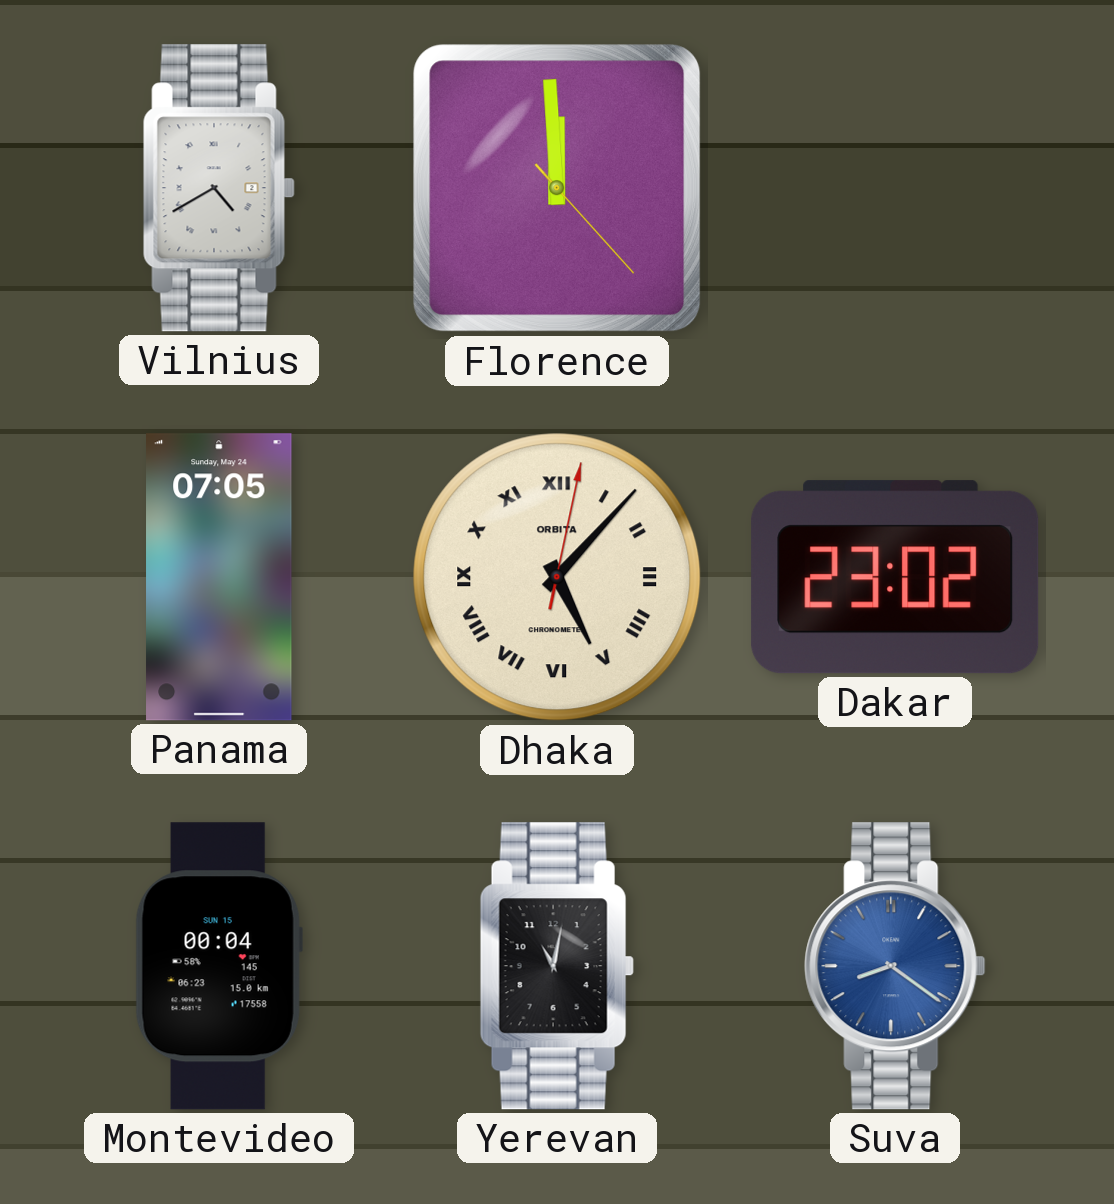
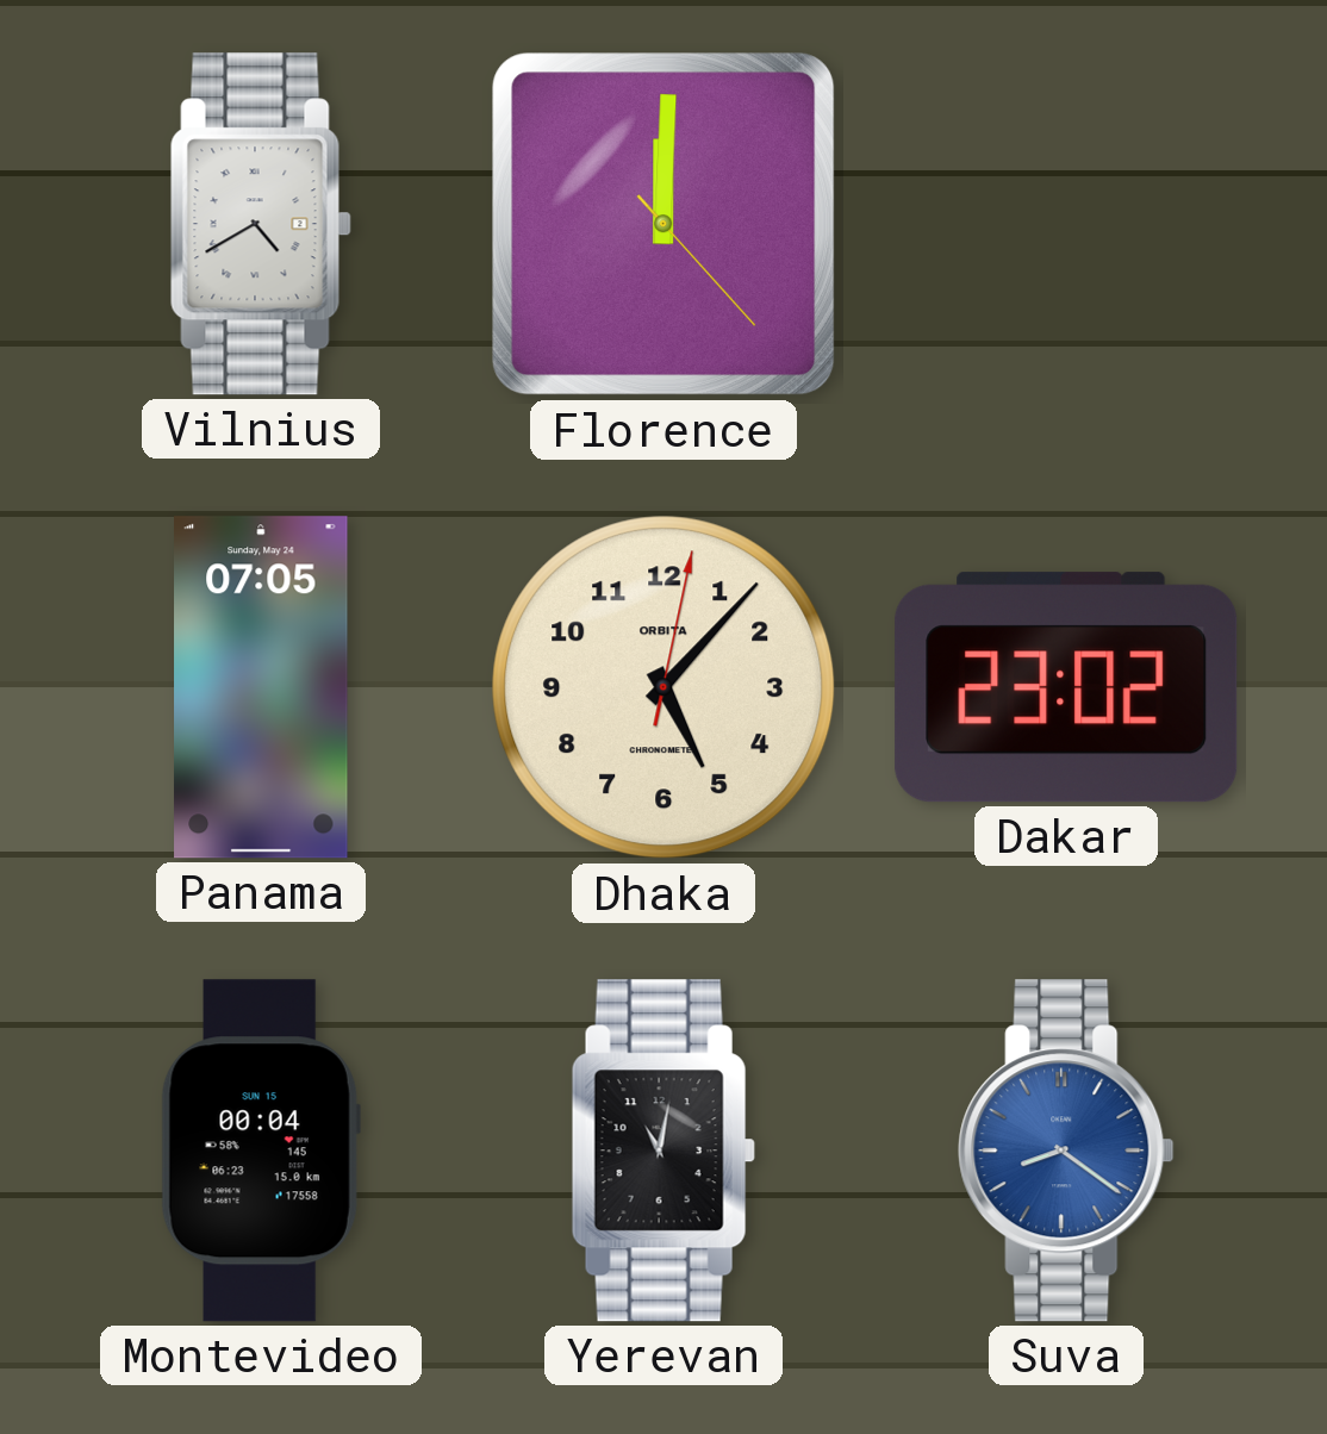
Florence: 11:59 -> 12:00
Dhaka numerals: Roman -> Arabic
